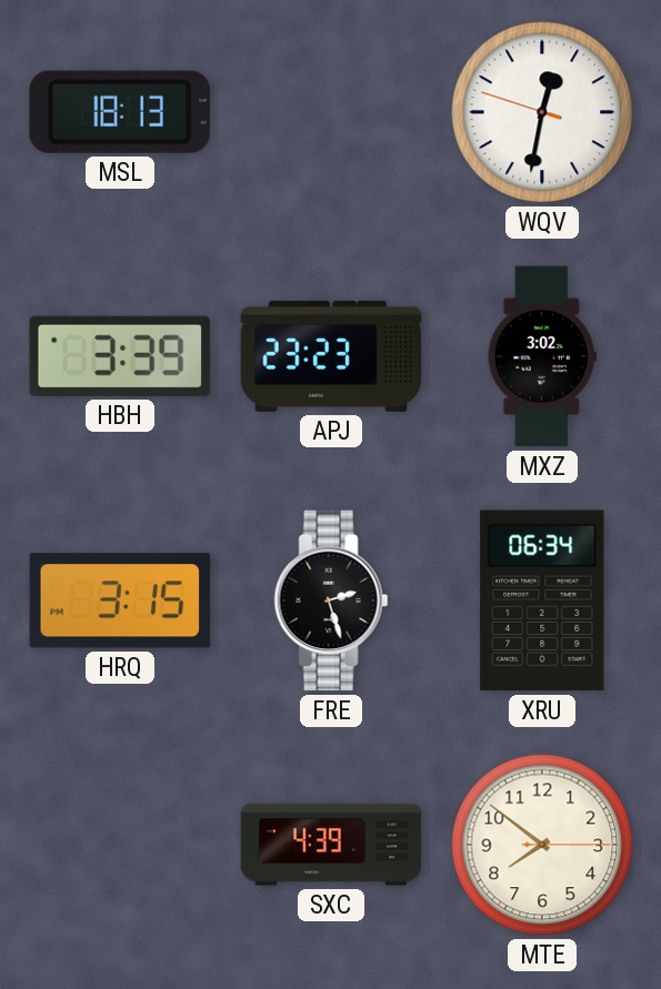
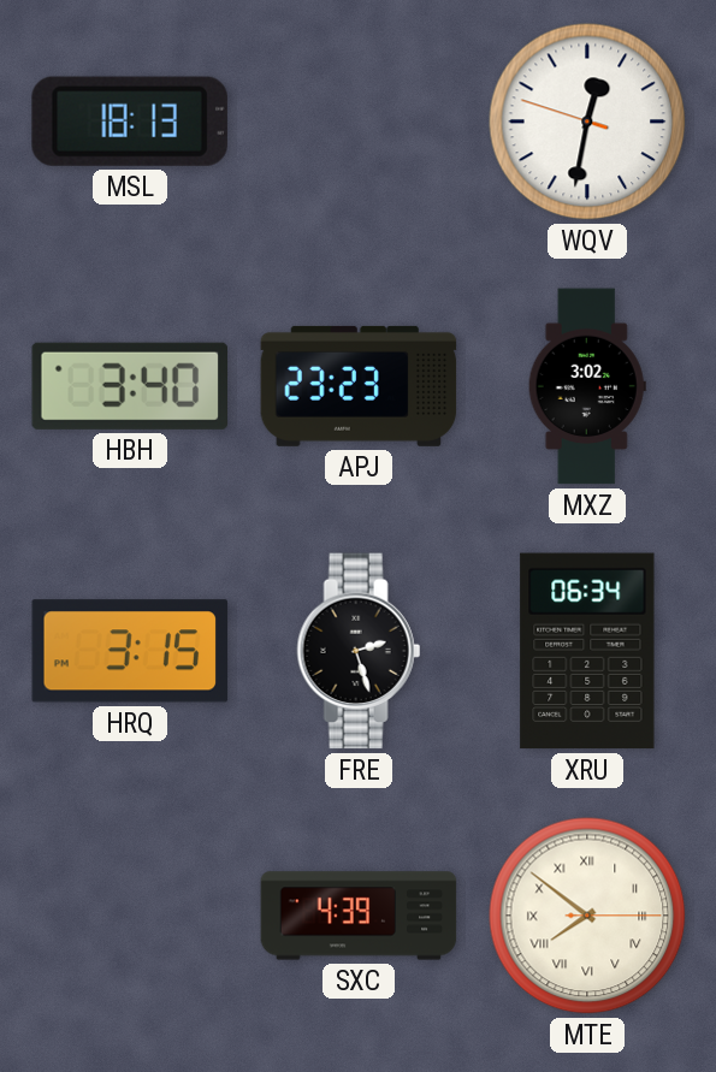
HBH: 3:39 -> 3:40
MTE numerals: Arabic -> Roman
